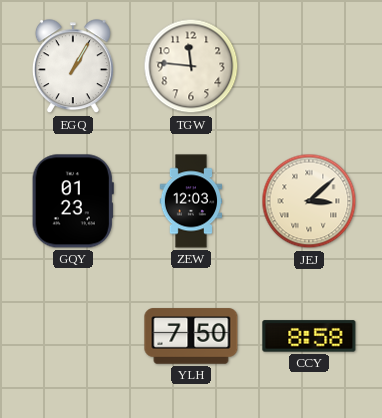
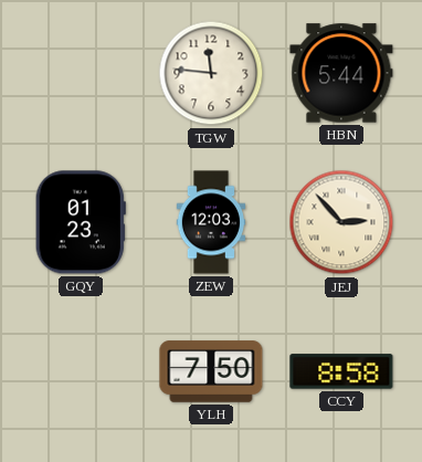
EGQ: 1:05 -> none
HBN: none -> 5:44
JEJ: 3:08 -> 2:53
